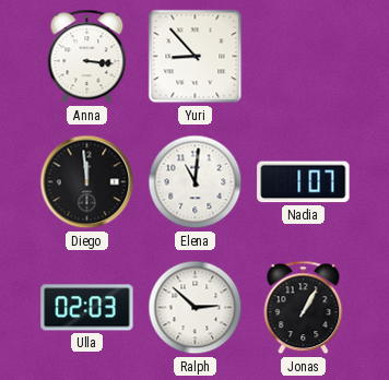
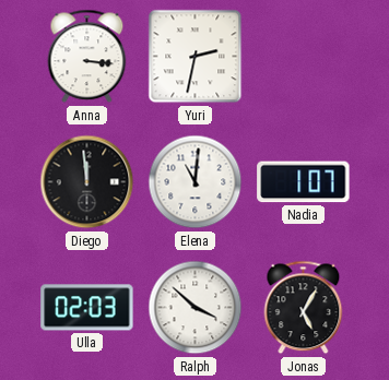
Yuri: 8:53 -> 2:32
Ralph: 2:52 -> 3:52
Jonas: 1:05 -> 5:05
